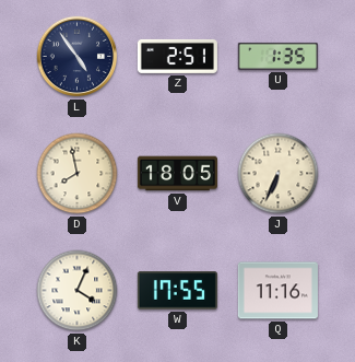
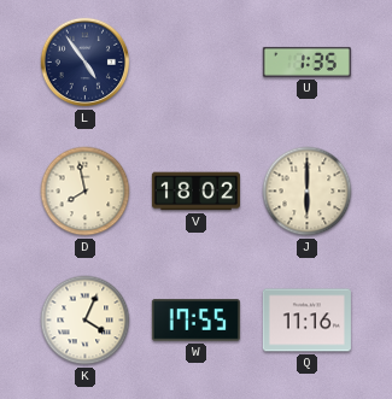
Z: 2:51 -> none
V: 18:05 -> 18:02
J: 6:34 -> 6:00
